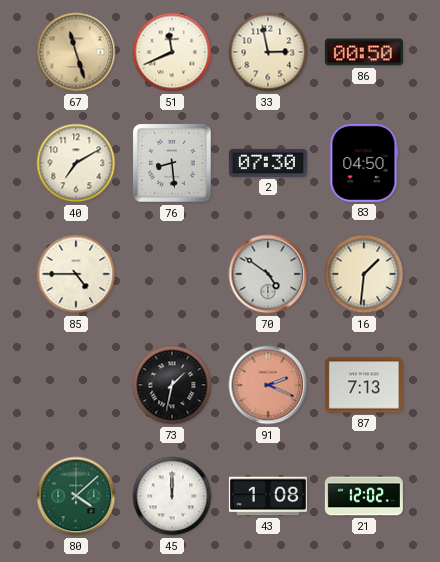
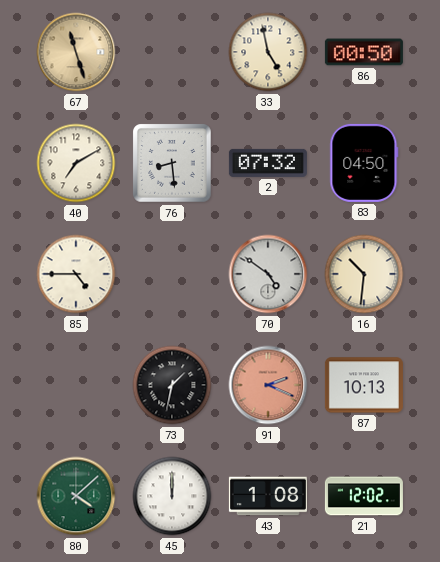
51: 11:41 -> none
33: 2:58 -> 4:58
2: 07:30 -> 07:32
16: 1:31 -> 10:31
87: 7:13 -> 10:13
